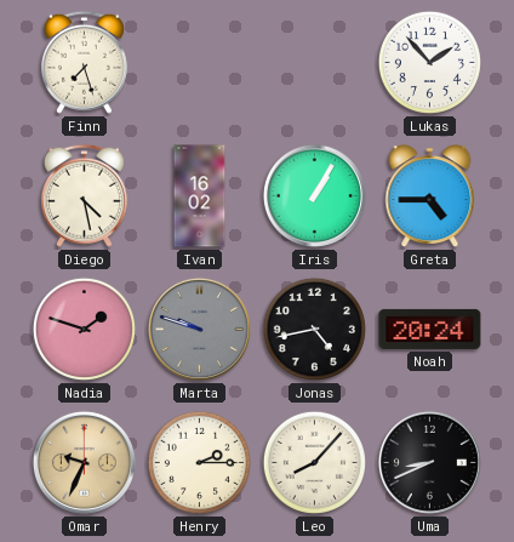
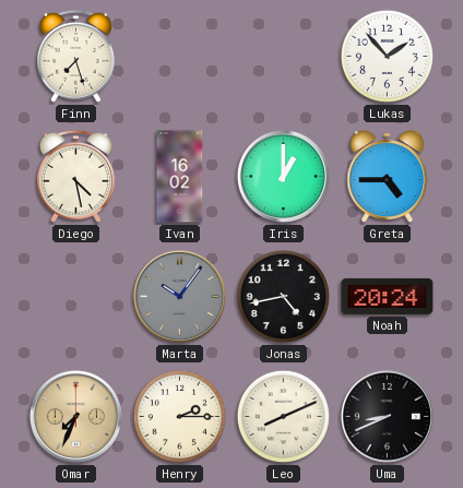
Iris: 1:05 -> 1:00
Nadia: 1:48 -> none
Marta: 9:48 -> 10:06
Omar: 9:34 -> 7:34
Leo: 8:07 -> 8:11
